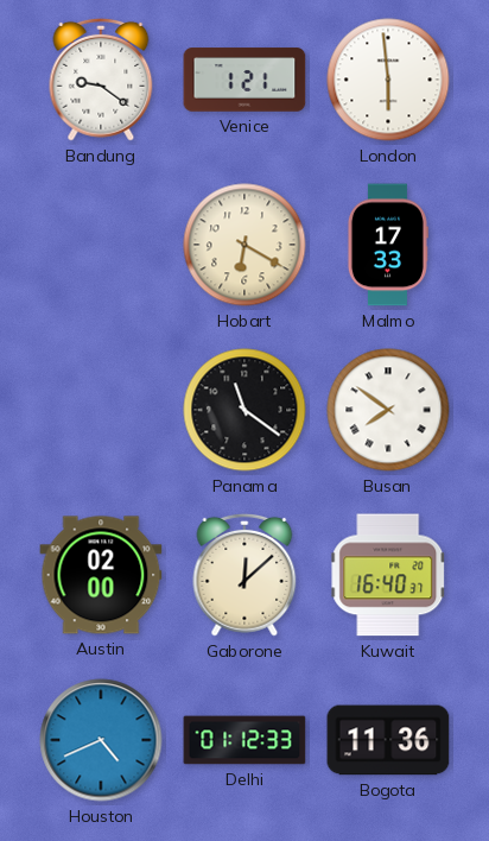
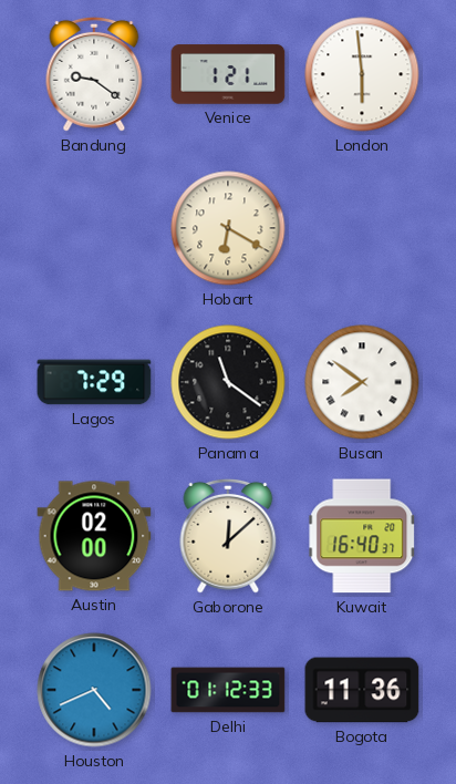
Malmo: 17:33 -> none
Lagos: none -> 7:29
